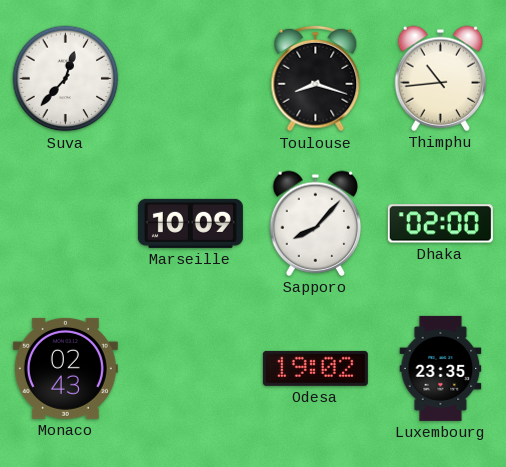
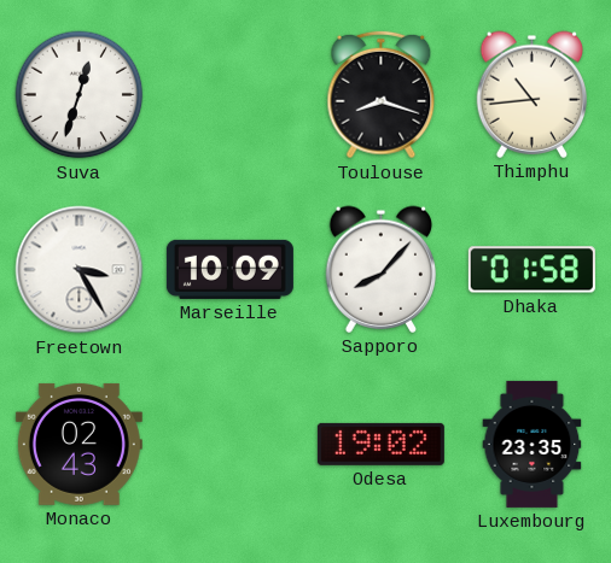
Suva: 12:37 -> 12:33
Freetown: none -> 3:25
Dhaka: 02:00 -> 01:58
